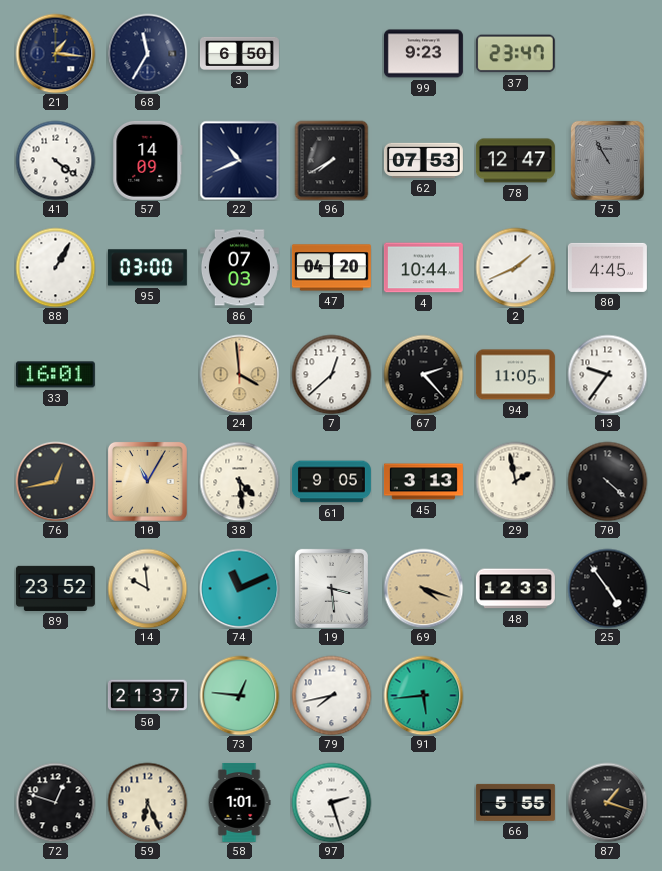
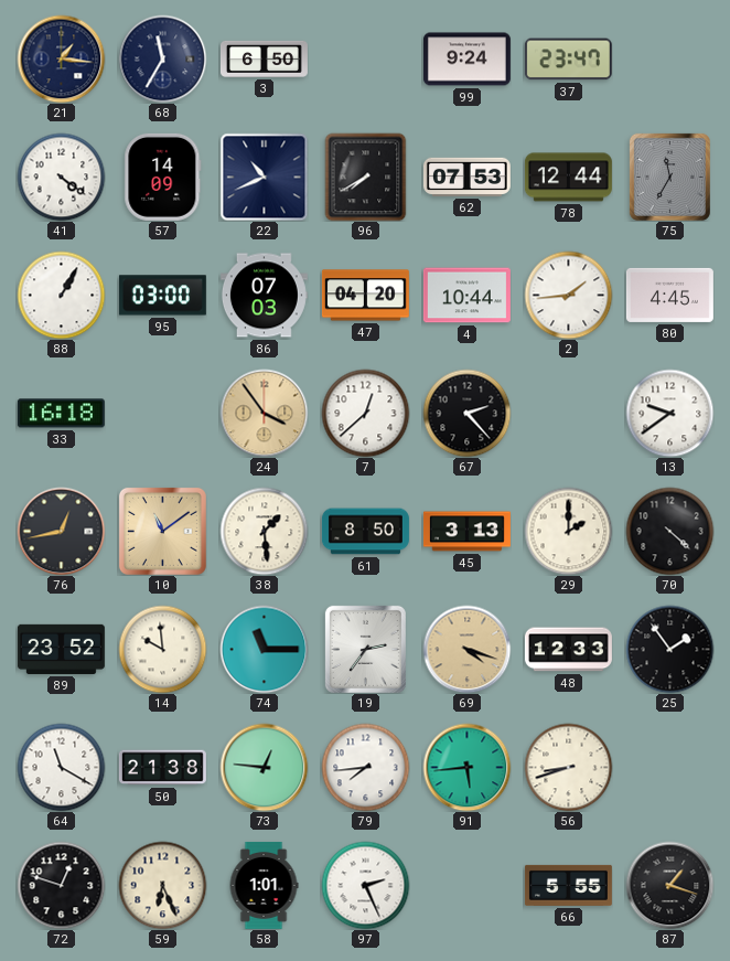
99: 9:23 -> 9:24
78: 12:47 -> 12:44
75: 10:55 -> 11:35
2: 1:41 -> 1:44
33: 16:01 -> 16:18
24: 3:59 -> 3:54
94: 11:05 -> none
13: 9:36 -> 9:39
10: 11:05 -> 11:09
38: 4:29 -> 1:29
61: 9:05 -> 8:50
29: 1:58 -> 2:00
74: 11:11 -> 11:15
19: 3:29 -> 2:36
25: 4:54 -> 1:54
64: none -> 11:20
50: 21:37 -> 21:38
79: 7:43 -> 7:44
56: none -> 8:42
97: 2:27 -> 2:26
